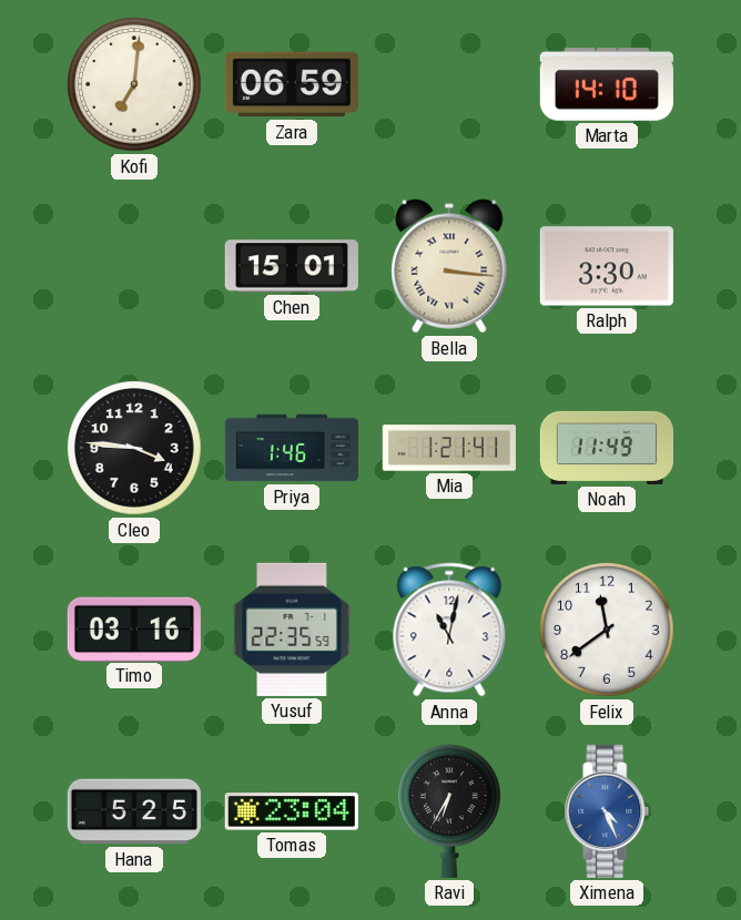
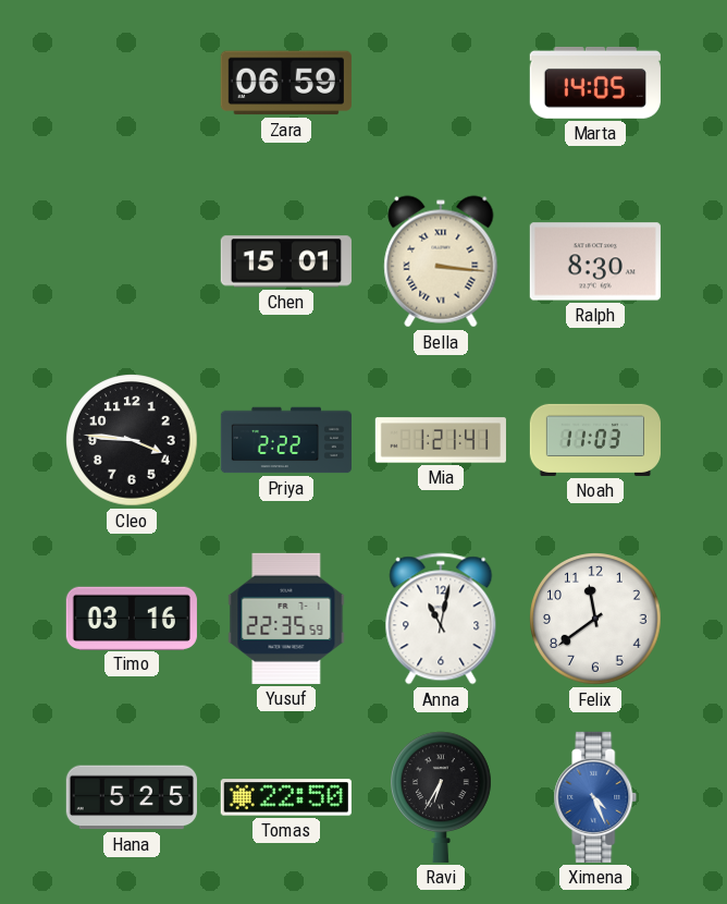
Kofi: 7:01 -> none
Marta: 14:10 -> 14:05
Ralph: 3:30 -> 8:30
Priya: 1:46 -> 2:22
Noah: 11:49 -> 11:03
Tomas: 23:04 -> 22:50
